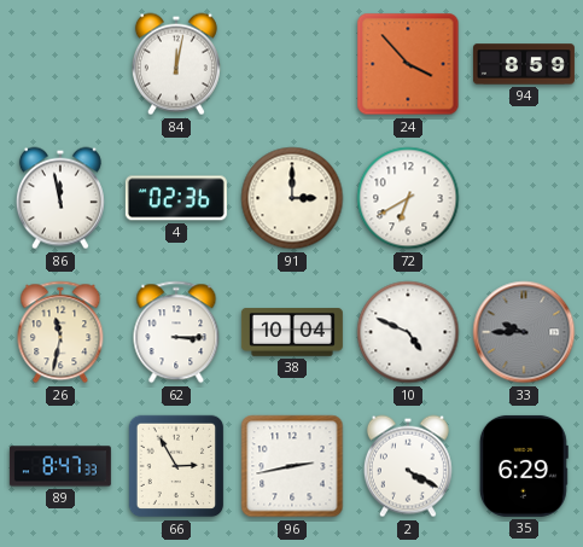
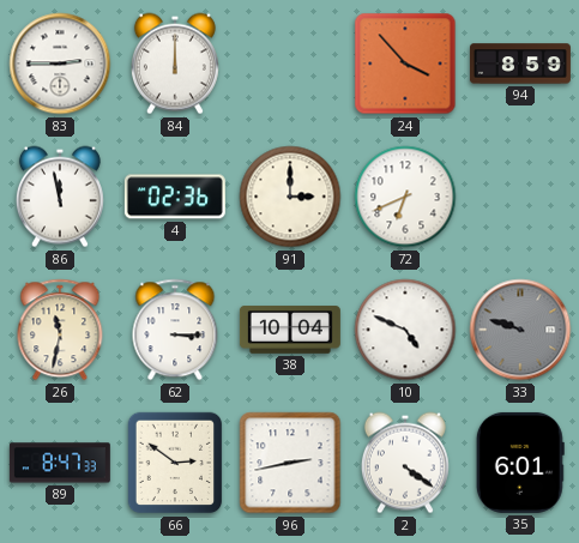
83: none -> 2:45
84: 12:02 -> 12:00
72: 6:40 -> 6:41
33: 9:45 -> 9:48
66: 2:55 -> 2:51
2: 4:20 -> 4:21
35: 6:29 -> 6:01
